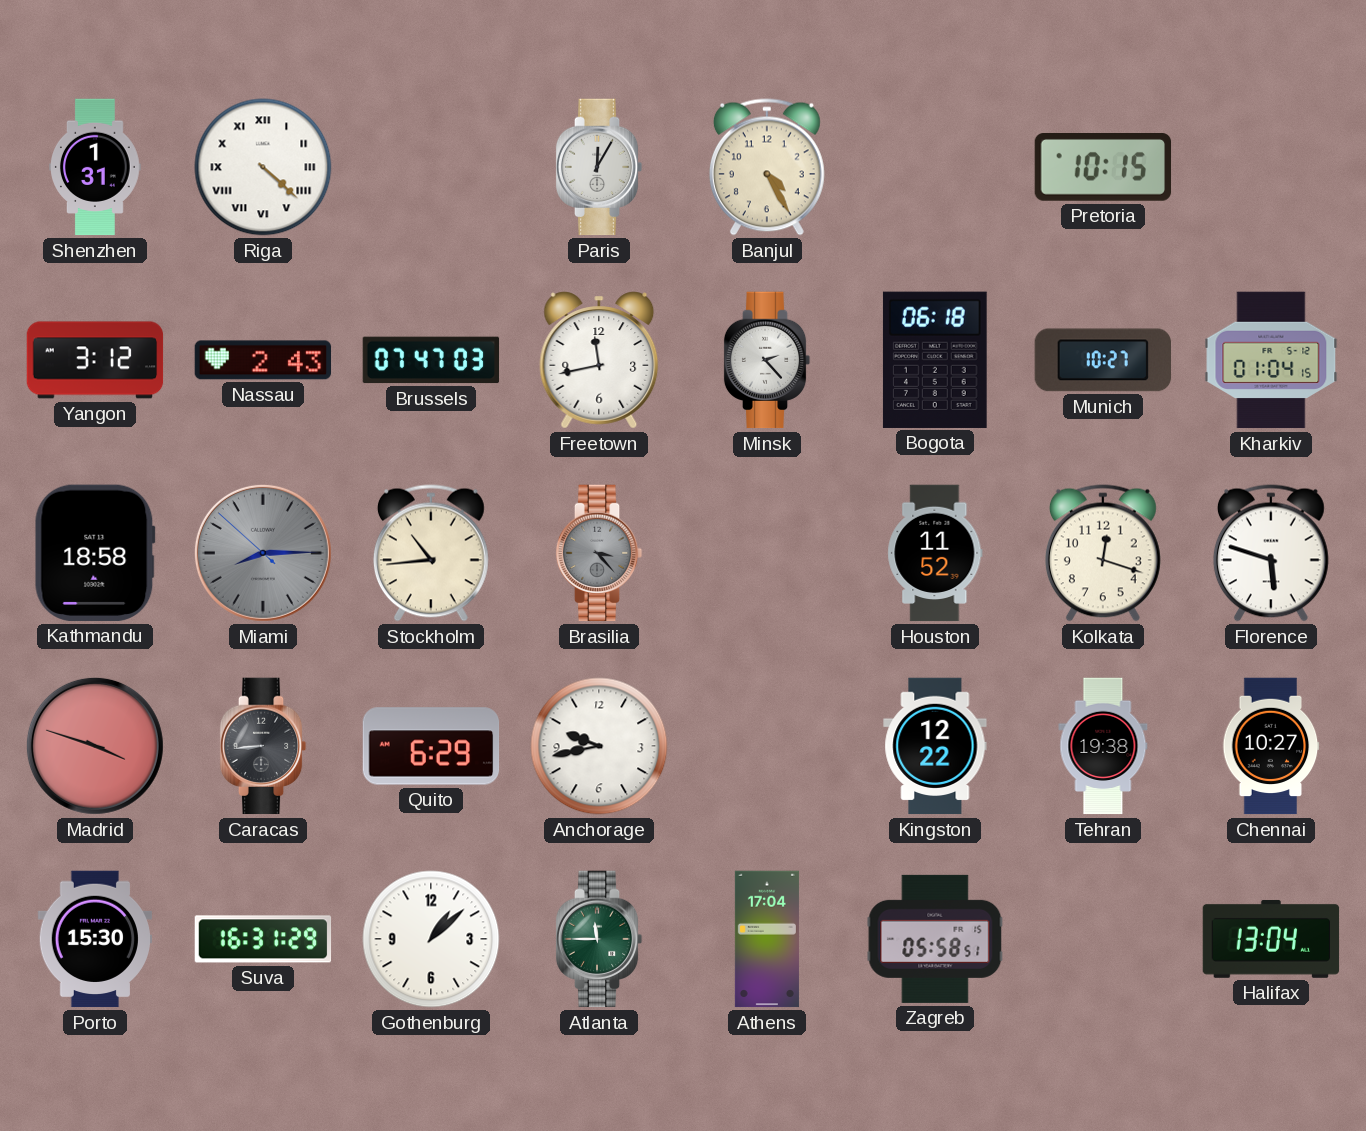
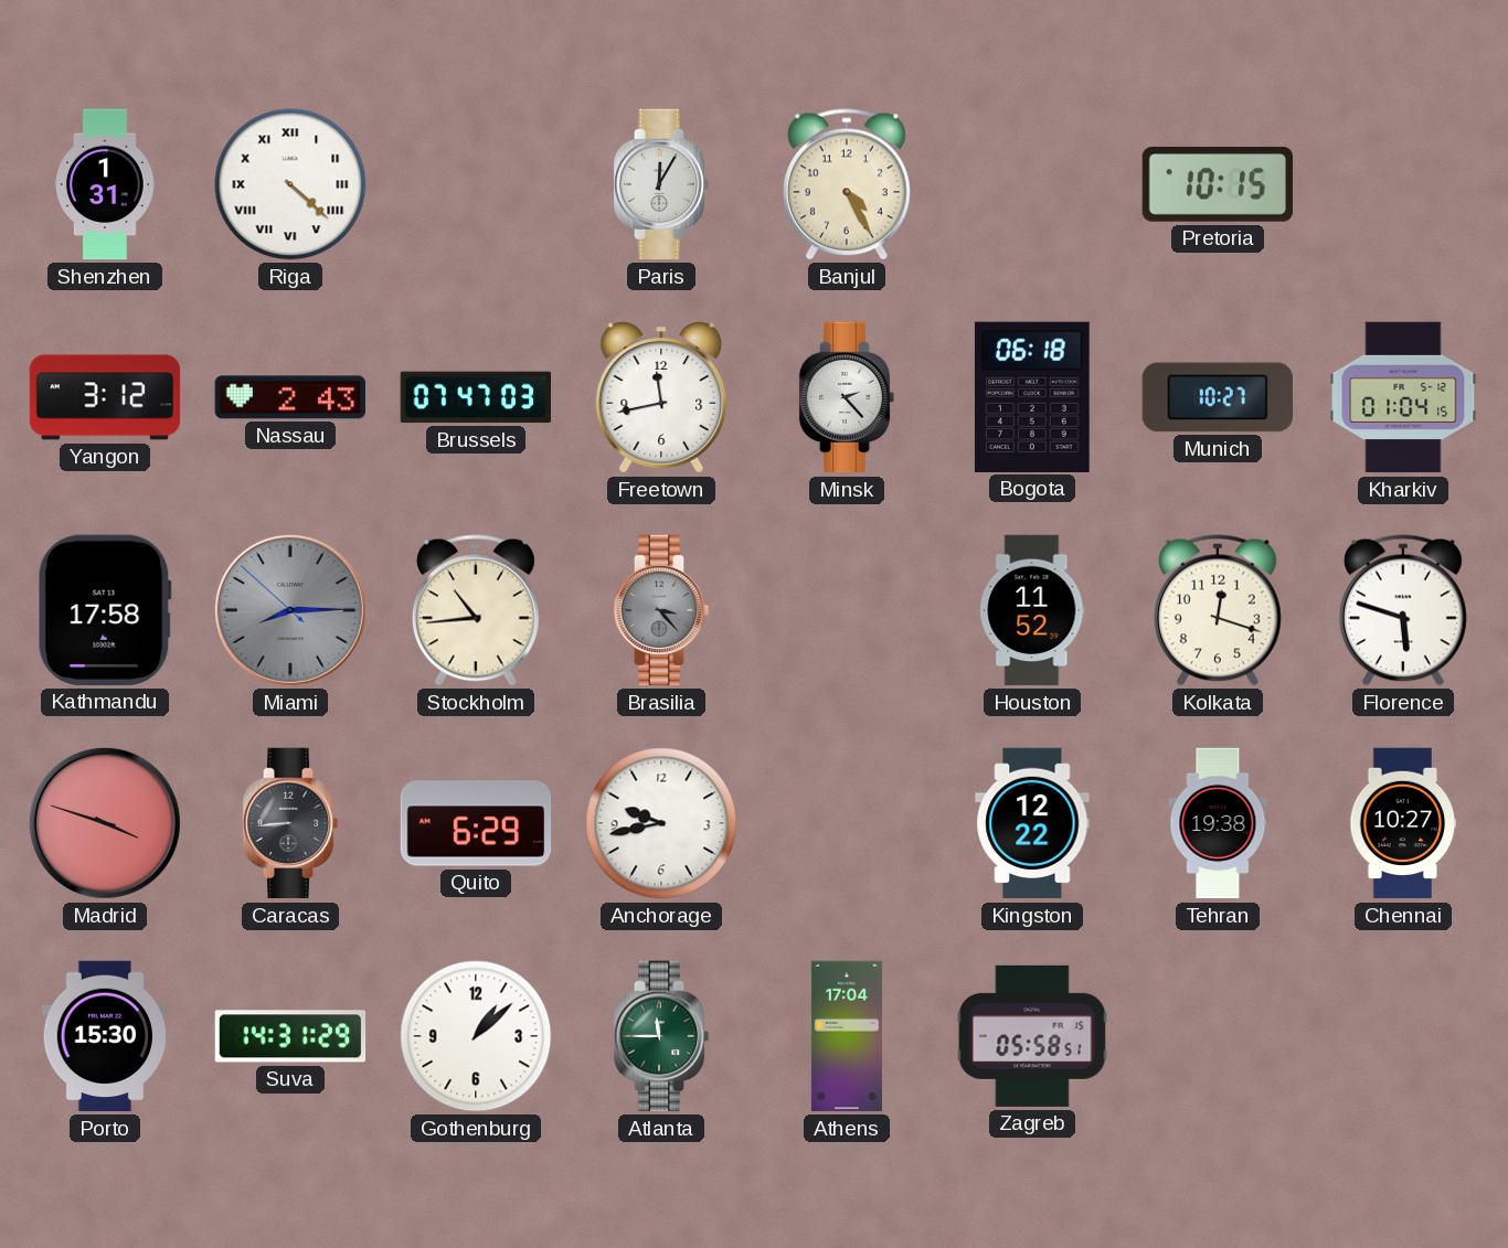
Kathmandu: 18:58 -> 17:58
Suva: 16:31 -> 14:31
Halifax: 13:04 -> none
